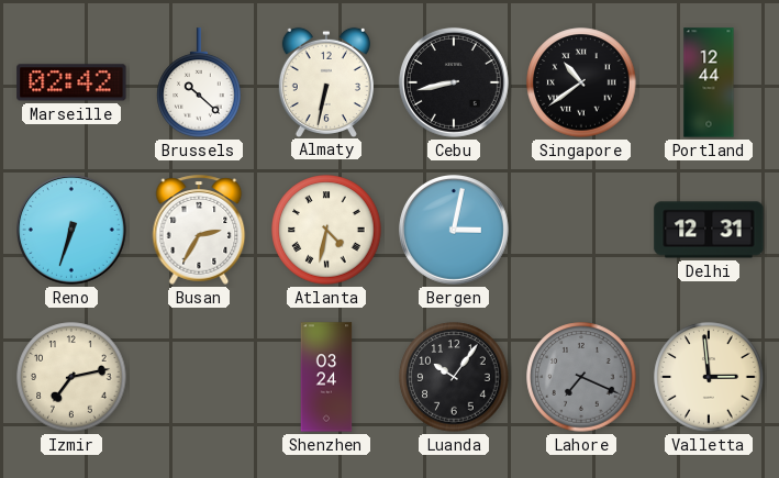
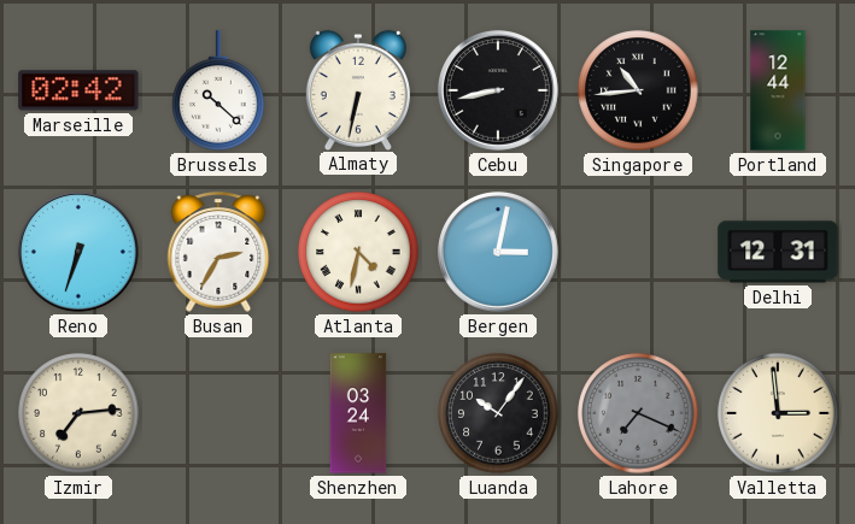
Singapore: 10:39 -> 10:44
Izmir: 7:13 -> 7:14
